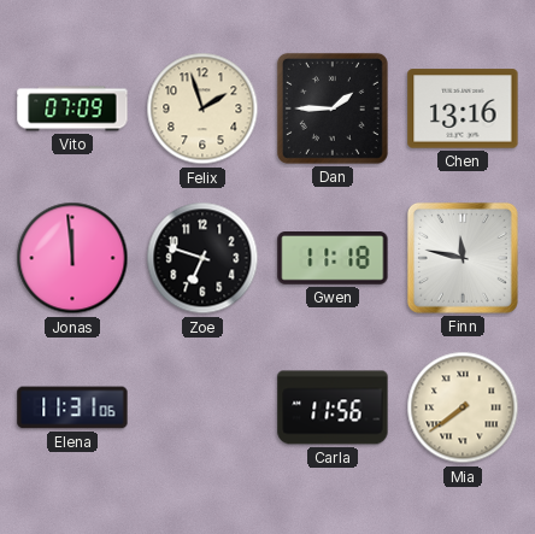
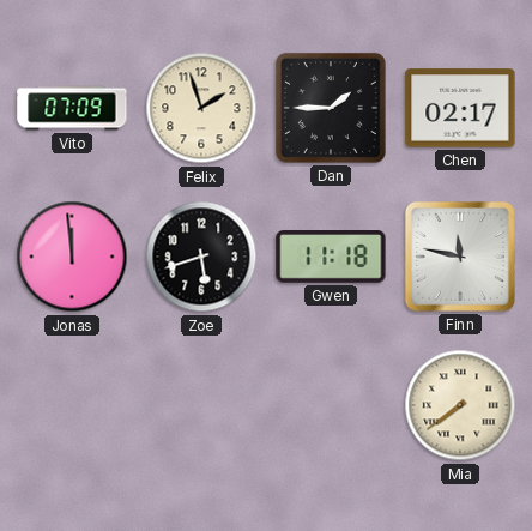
Chen: 13:16 -> 02:17
Zoe: 6:48 -> 5:42
Elena: 11:31 -> none
Carla: 11:56 -> none
